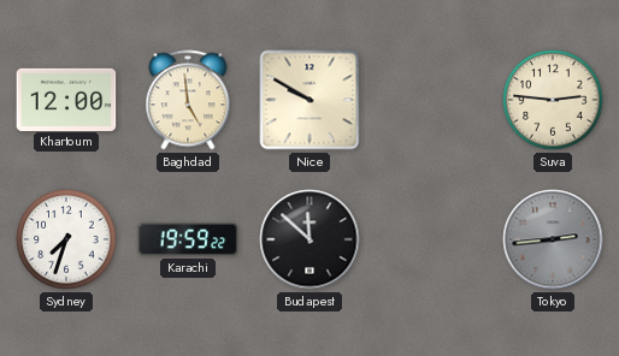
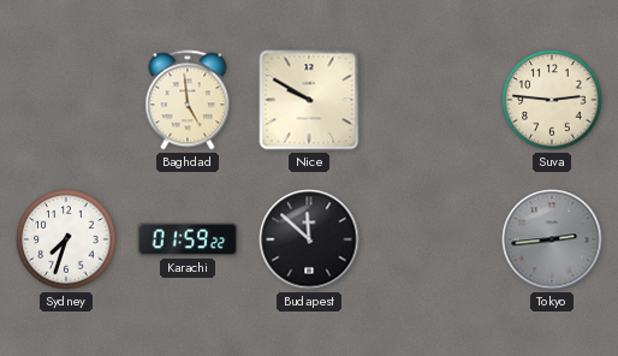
Khartoum: 12:00 -> none
Karachi: 19:59 -> 01:59
